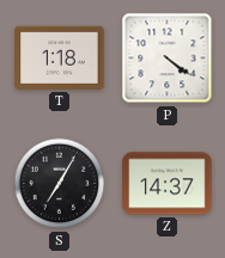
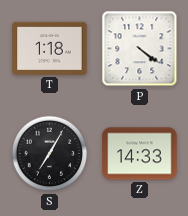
Z: 14:37 -> 14:33
